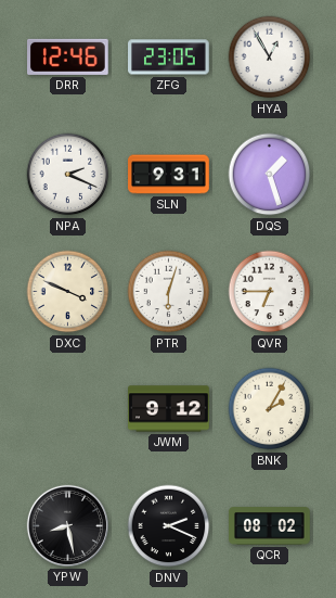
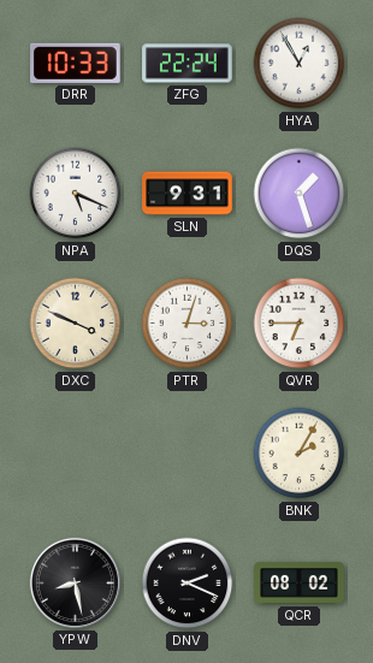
DRR: 12:46 -> 10:33
ZFG: 23:05 -> 22:24
NPA: 2:19 -> 5:19
PTR: 6:03 -> 3:03
JWM: 9:12 -> none
